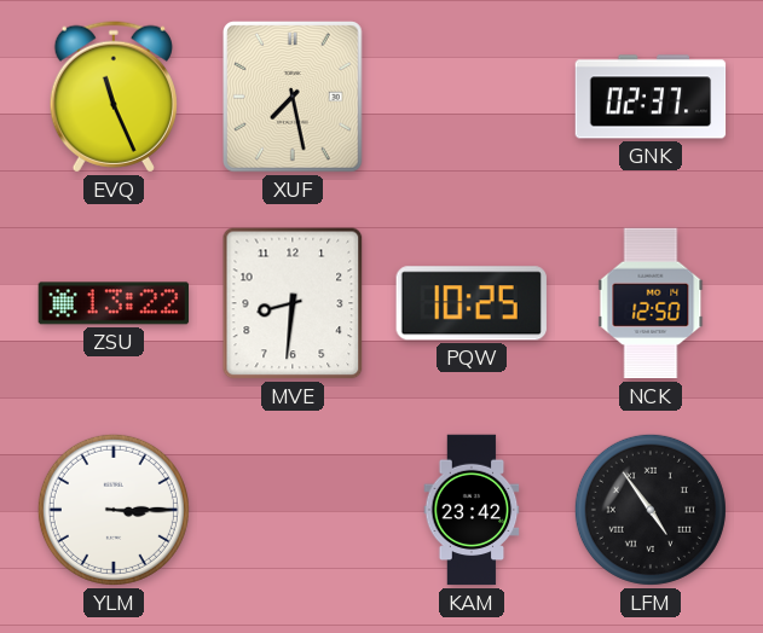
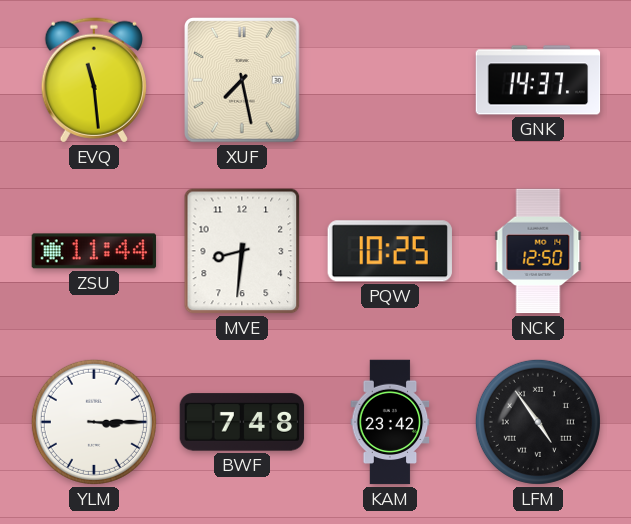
EVQ: 11:26 -> 11:29
GNK: 02:37 -> 14:37
ZSU: 13:22 -> 11:44
BWF: none -> 7:48
